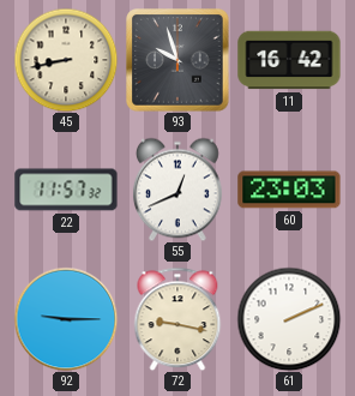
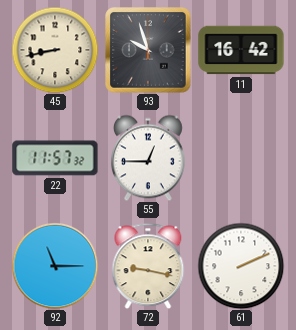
55: 12:41 -> 12:45
60: 23:03 -> none
92: 9:15 -> 11:15
